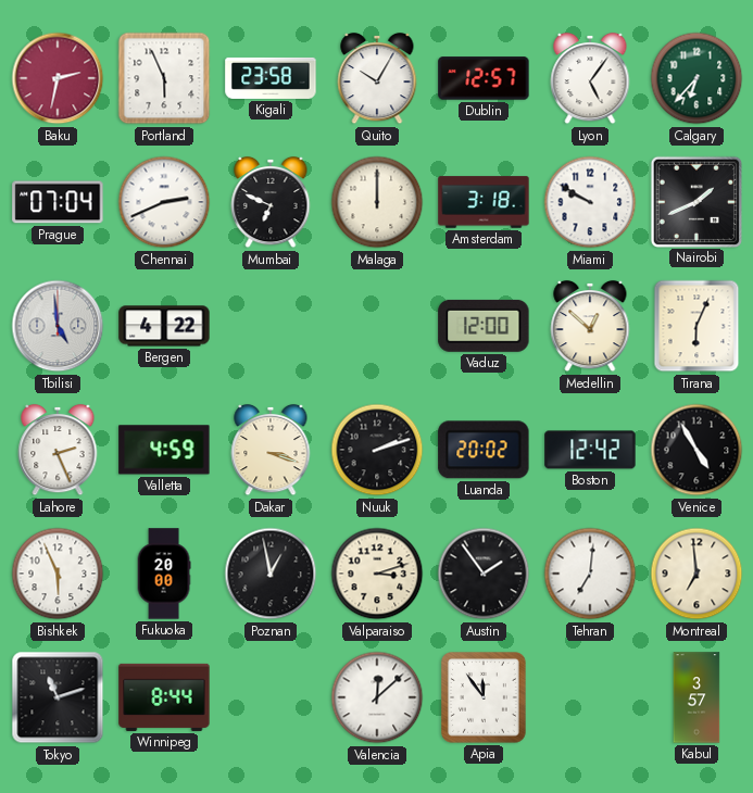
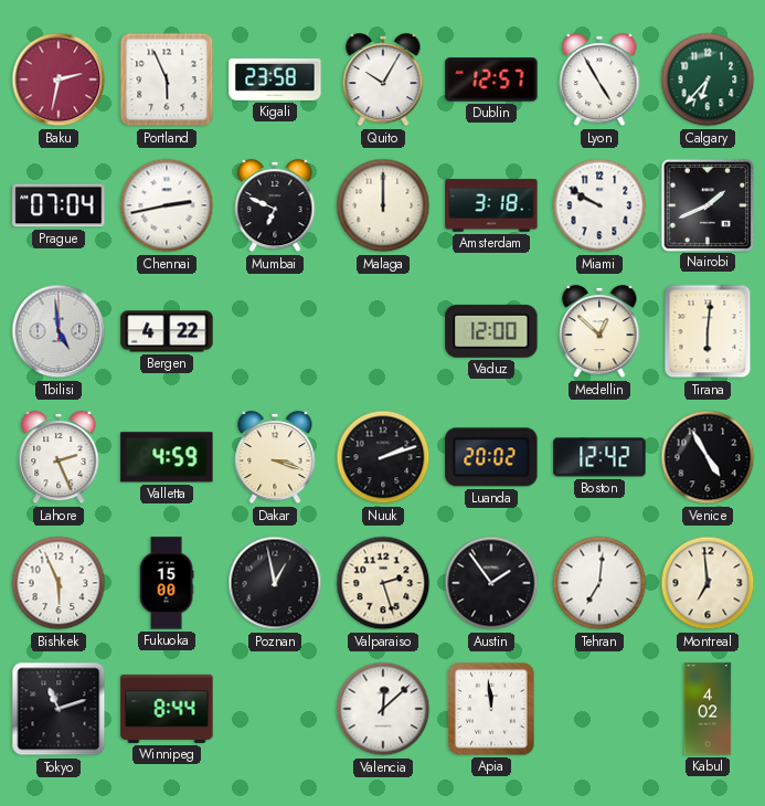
Lyon: 5:06 -> 4:55
Chennai: 2:41 -> 2:43
Tirana: 6:04 -> 6:01
Fukuoka: 20:00 -> 15:00
Valparaiso: 3:12 -> 2:27
Apia: 11:54 -> 11:59
Kabul: 3:57 -> 4:02
